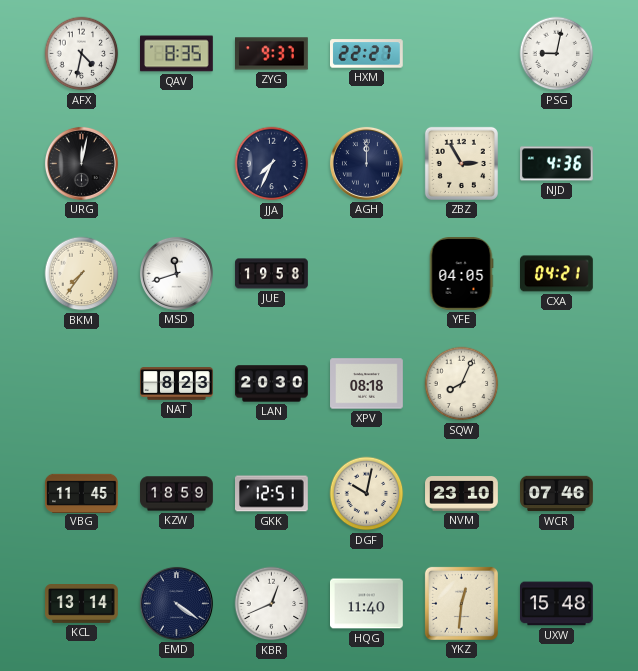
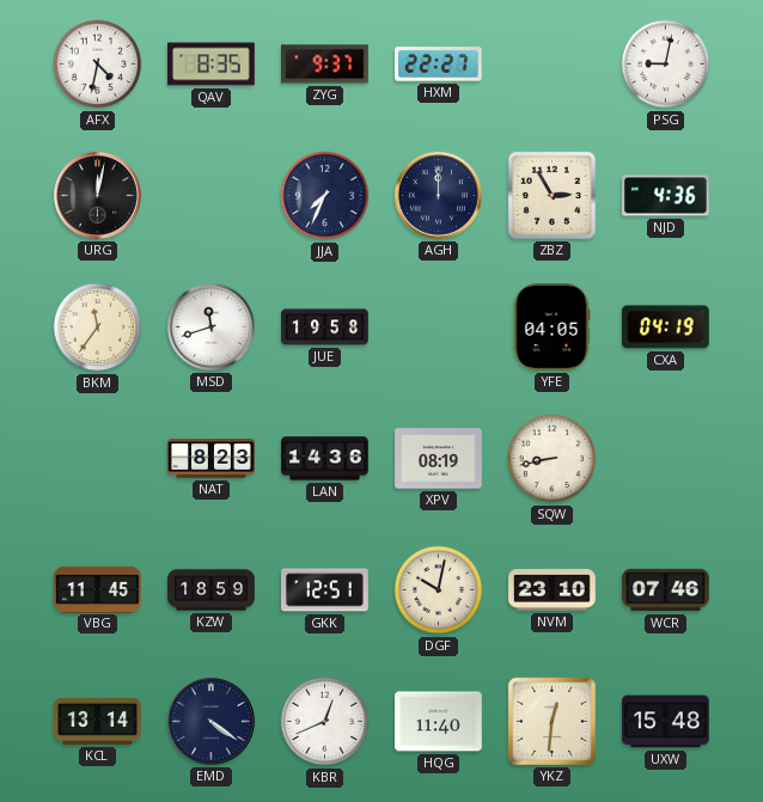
BKM: 7:36 -> 11:36
CXA: 04:21 -> 04:19
LAN: 20:30 -> 14:36
XPV: 08:18 -> 08:19
SQW: 8:04 -> 8:43
